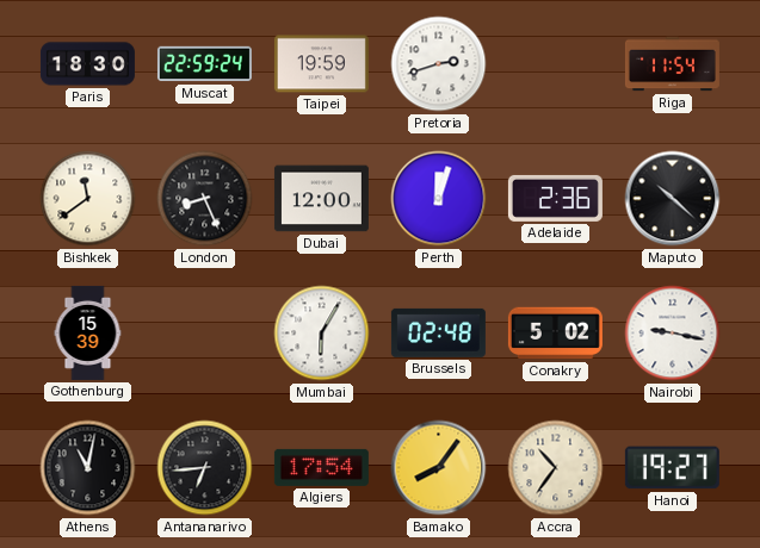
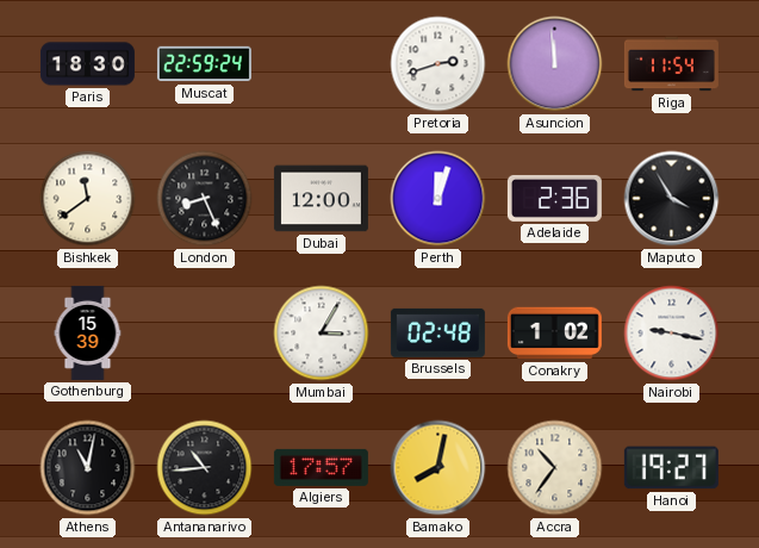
Taipei: 19:59 -> none
Asuncion: none -> 11:59
Maputo: 10:22 -> 3:55
Mumbai: 6:05 -> 3:05
Conakry: 5:02 -> 1:02
Antananarivo: 6:44 -> 10:44
Algiers: 17:54 -> 17:57
Bamako: 8:06 -> 8:02
